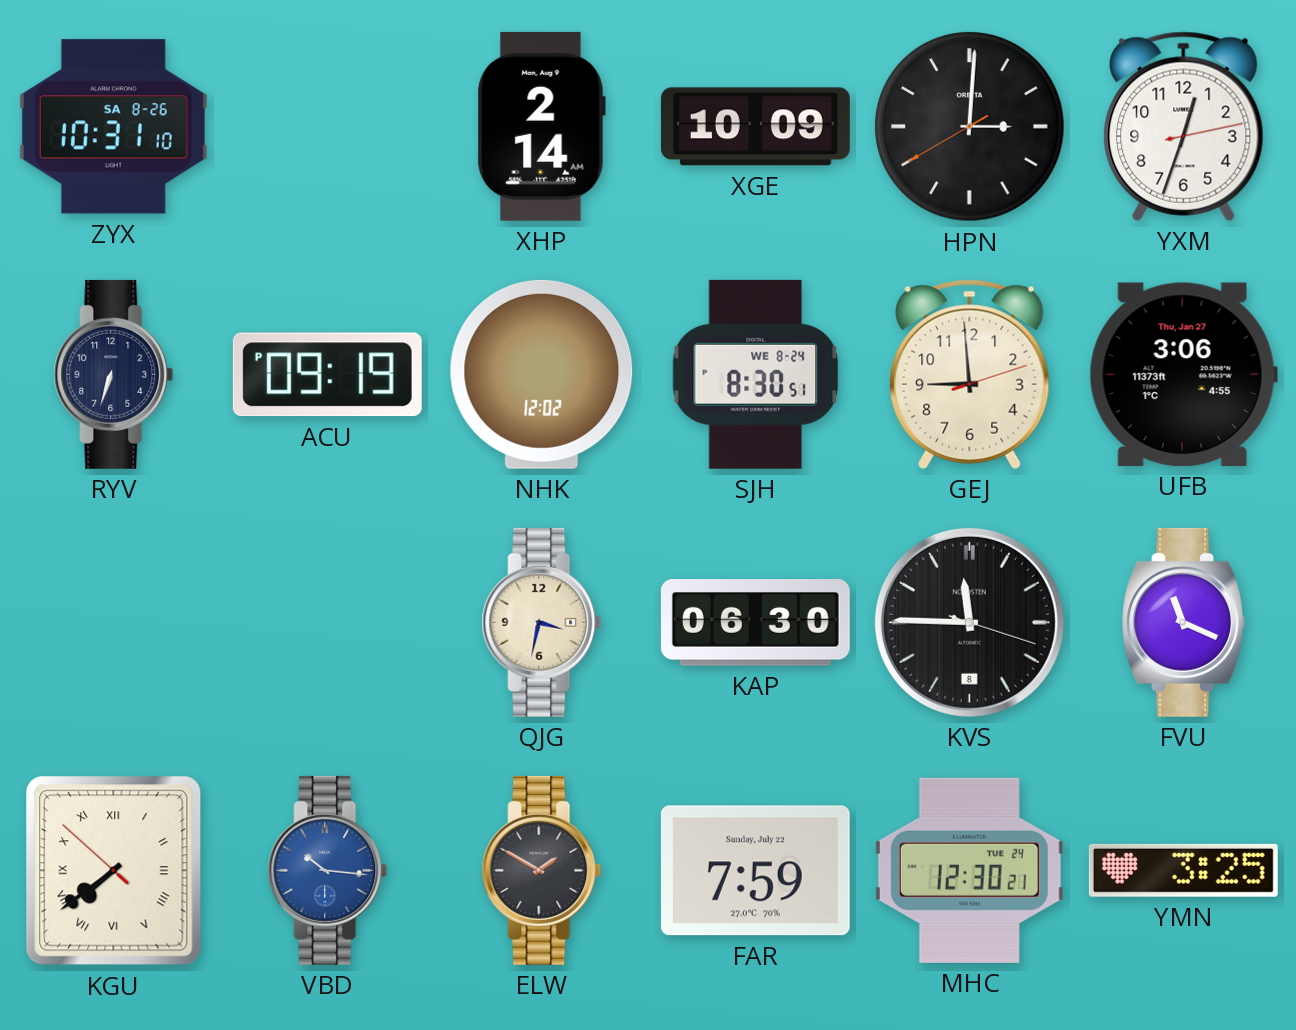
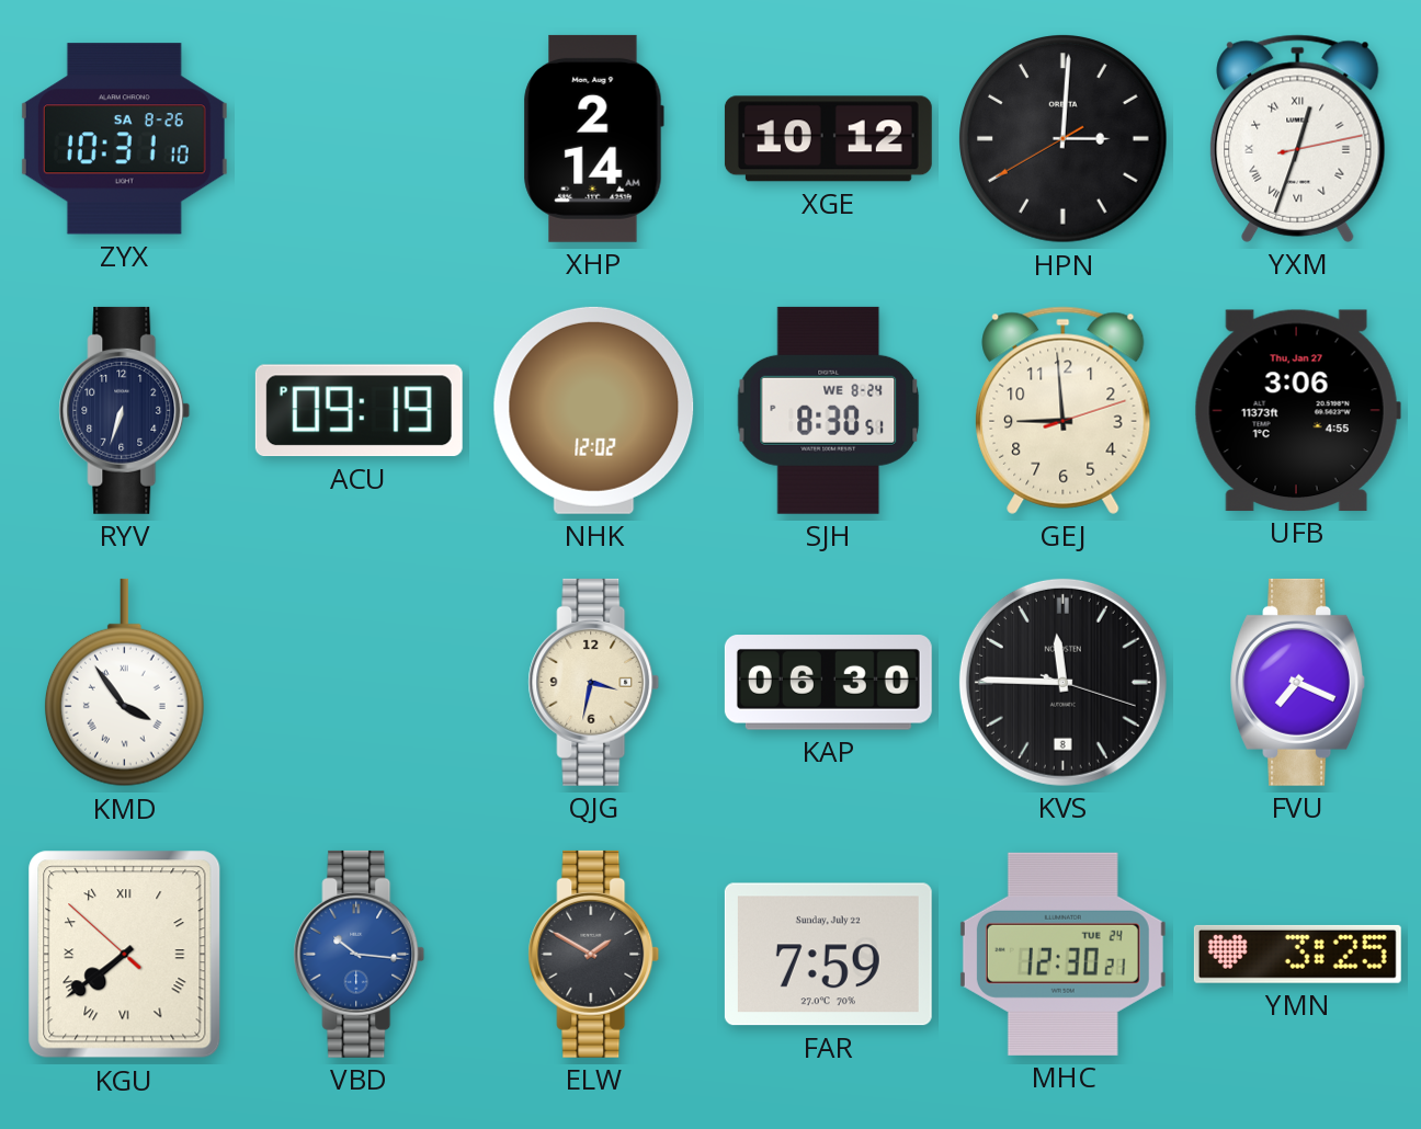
XGE: 10:09 -> 10:12
YXM numerals: Arabic -> Roman
KMD: none -> 3:54
FVU: 11:19 -> 7:19
